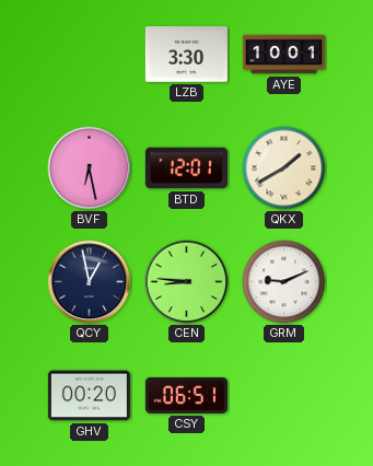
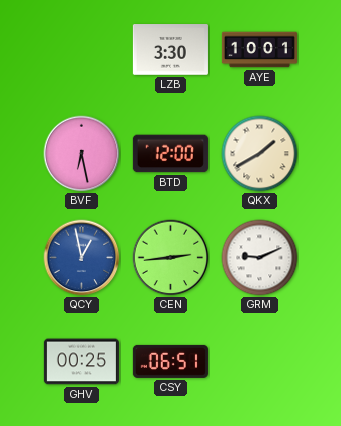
BTD: 12:01 -> 12:00
QCY dial: navy -> blue
CEN: 8:46 -> 2:44
GHV: 00:20 -> 00:25
